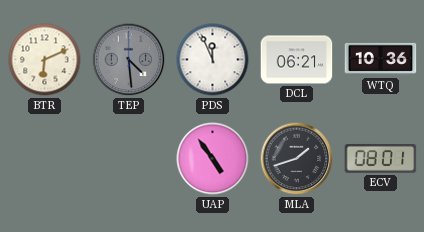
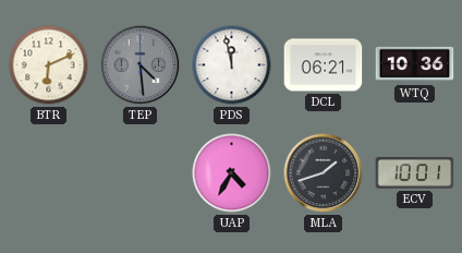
PDS: 11:56 -> 11:58
UAP: 4:54 -> 4:35
ECV: 08:01 -> 10:01
